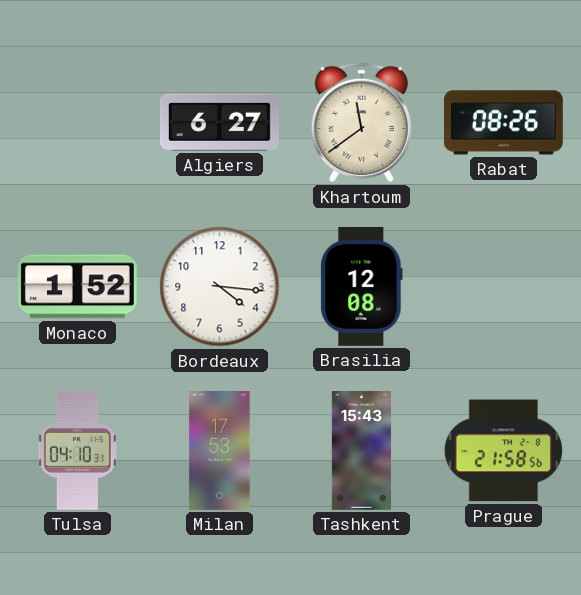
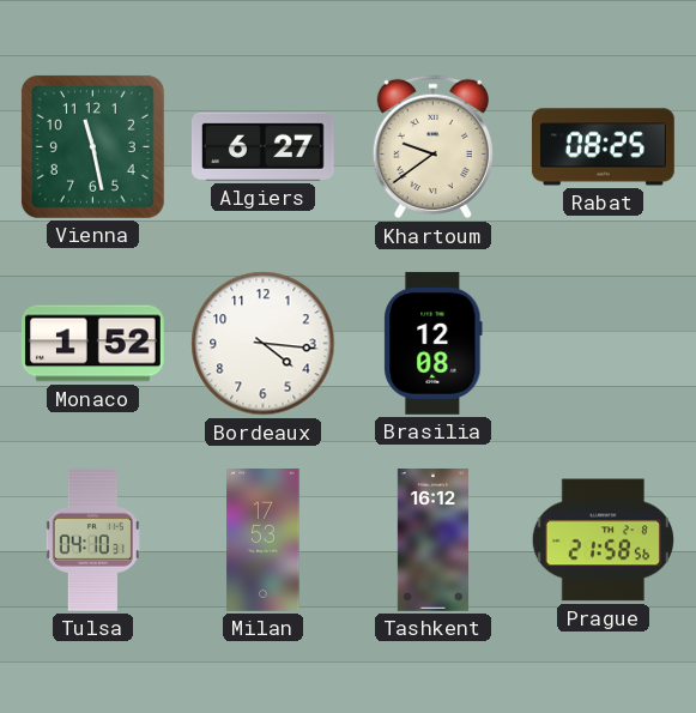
Vienna: none -> 11:28
Khartoum: 11:39 -> 9:39
Rabat: 08:26 -> 08:25
Tashkent: 15:43 -> 16:12
